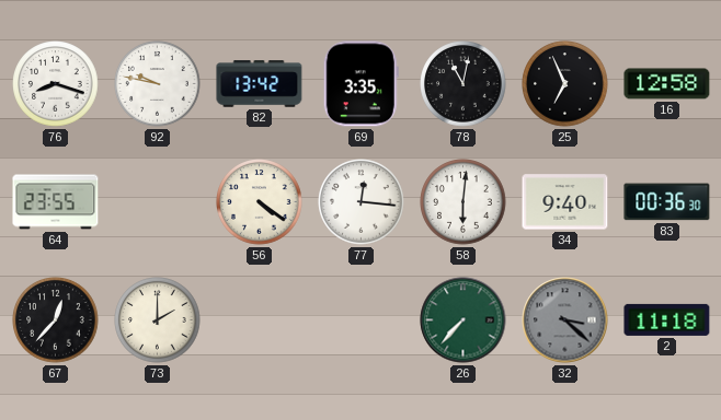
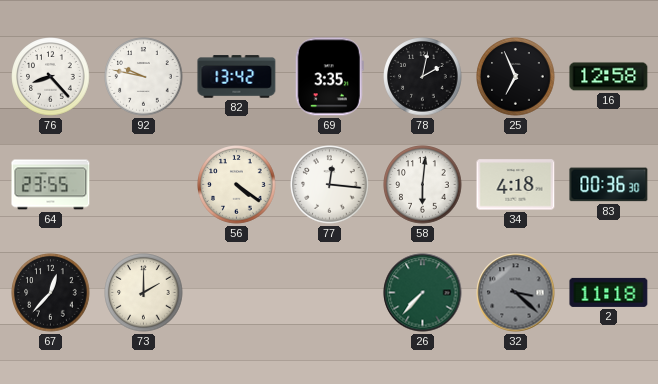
76: 8:18 -> 8:23
78: 11:02 -> 2:02
34: 9:40 -> 4:18
